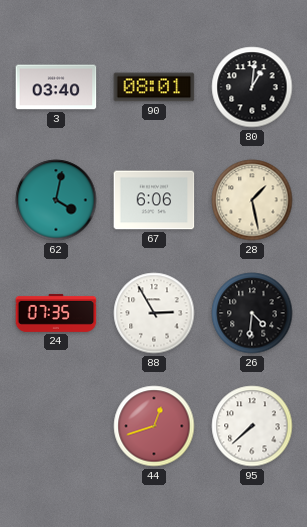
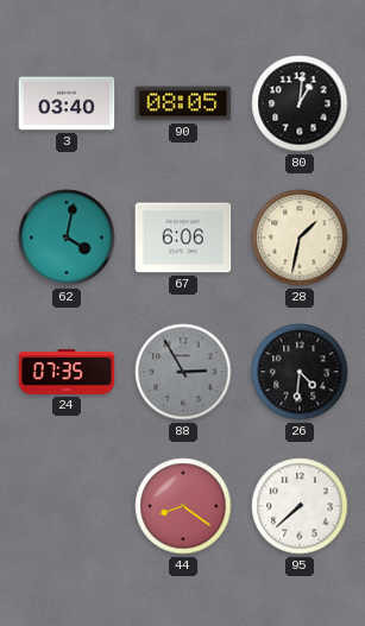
90: 08:01 -> 08:05
28: 1:28 -> 1:32
88 dial: white -> grey
44: 12:42 -> 8:21
